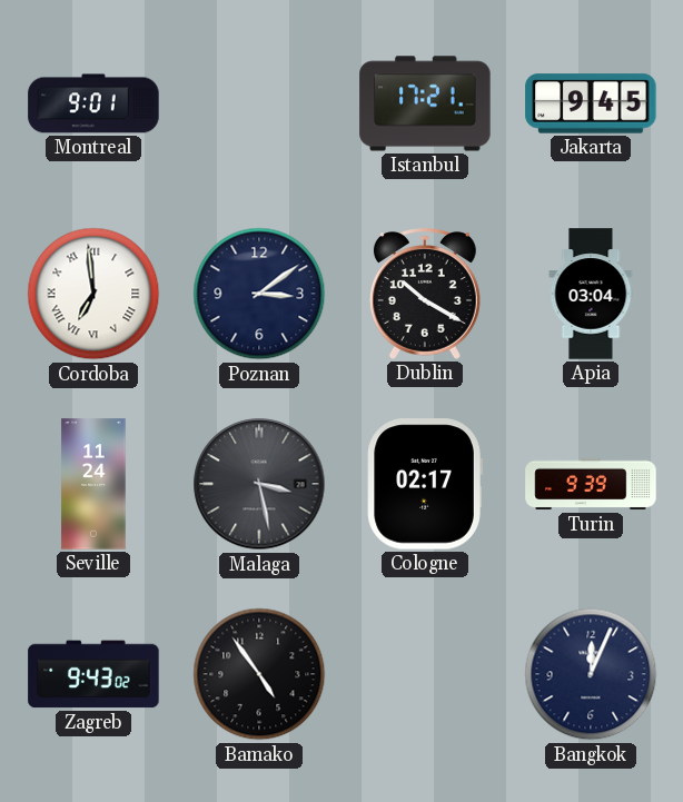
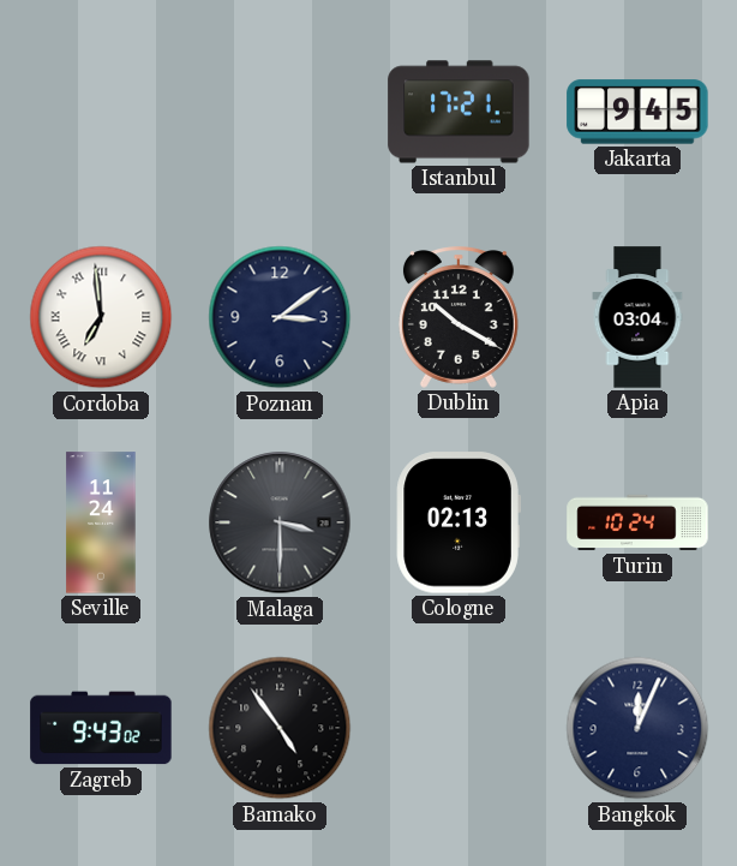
Montreal: 9:01 -> none
Malaga: 3:28 -> 3:30
Cologne: 02:17 -> 02:13
Turin: 9:39 -> 10:24
